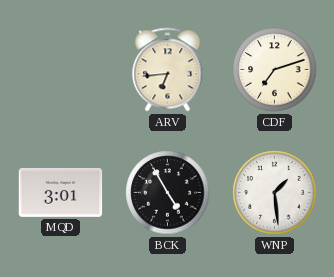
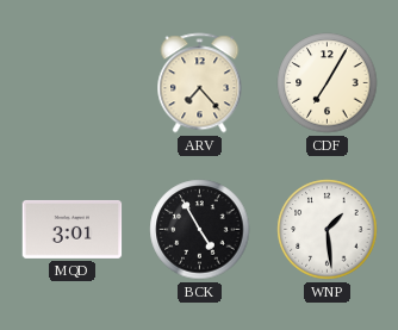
ARV: 6:44 -> 7:23
CDF: 7:12 -> 7:05
